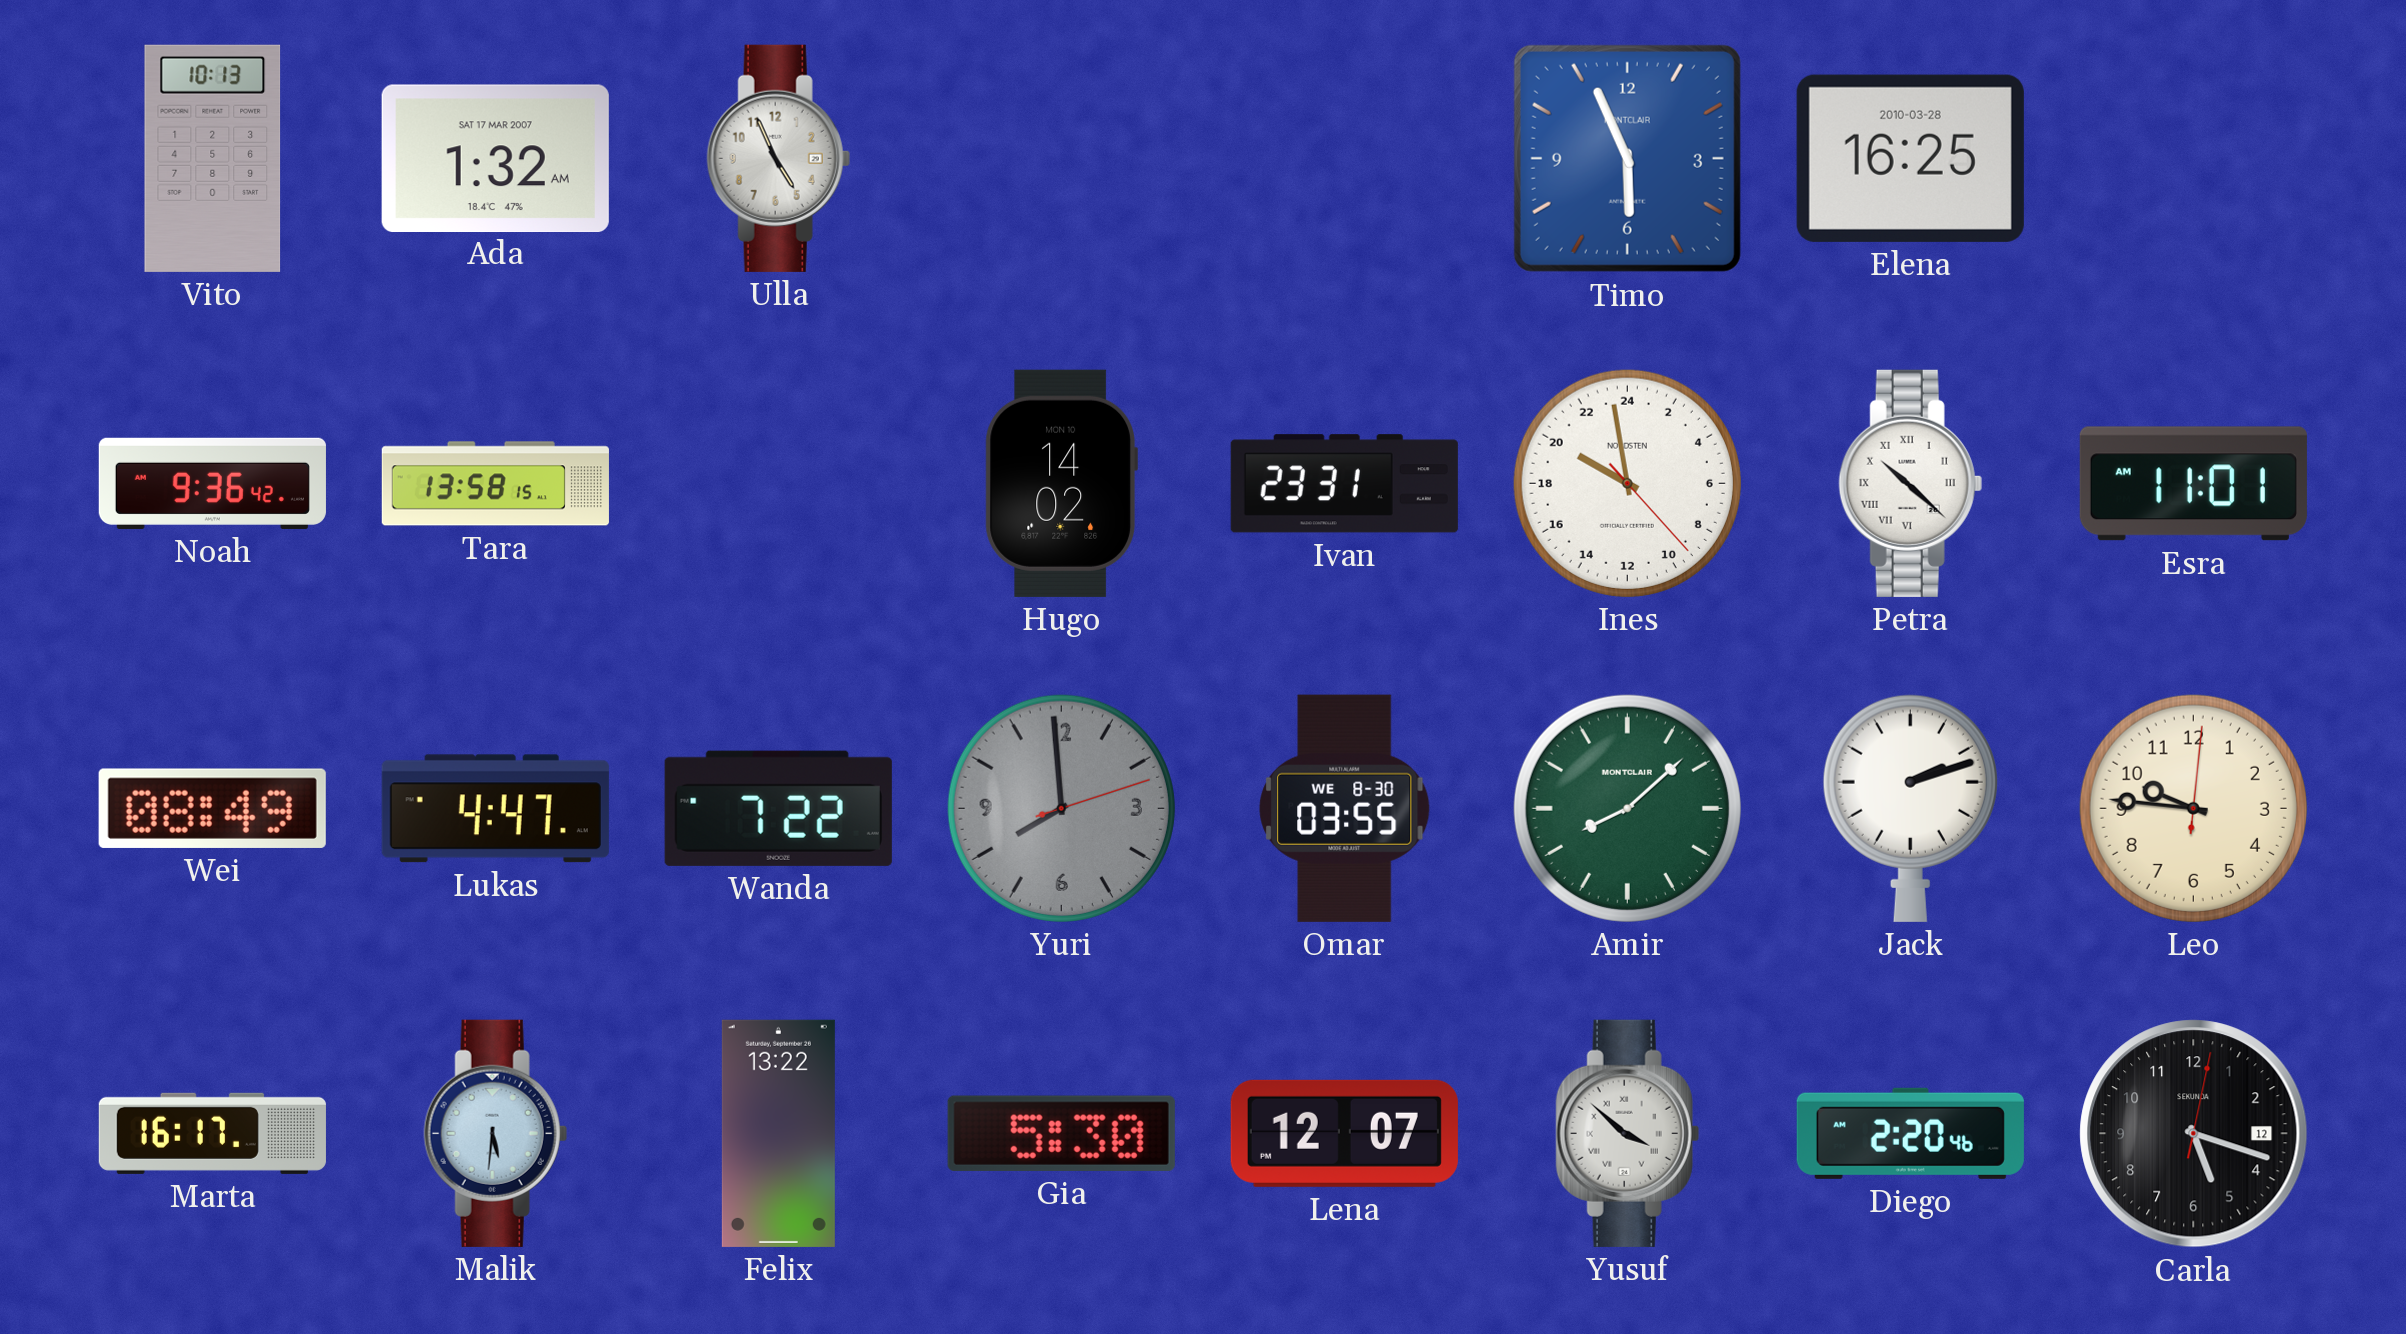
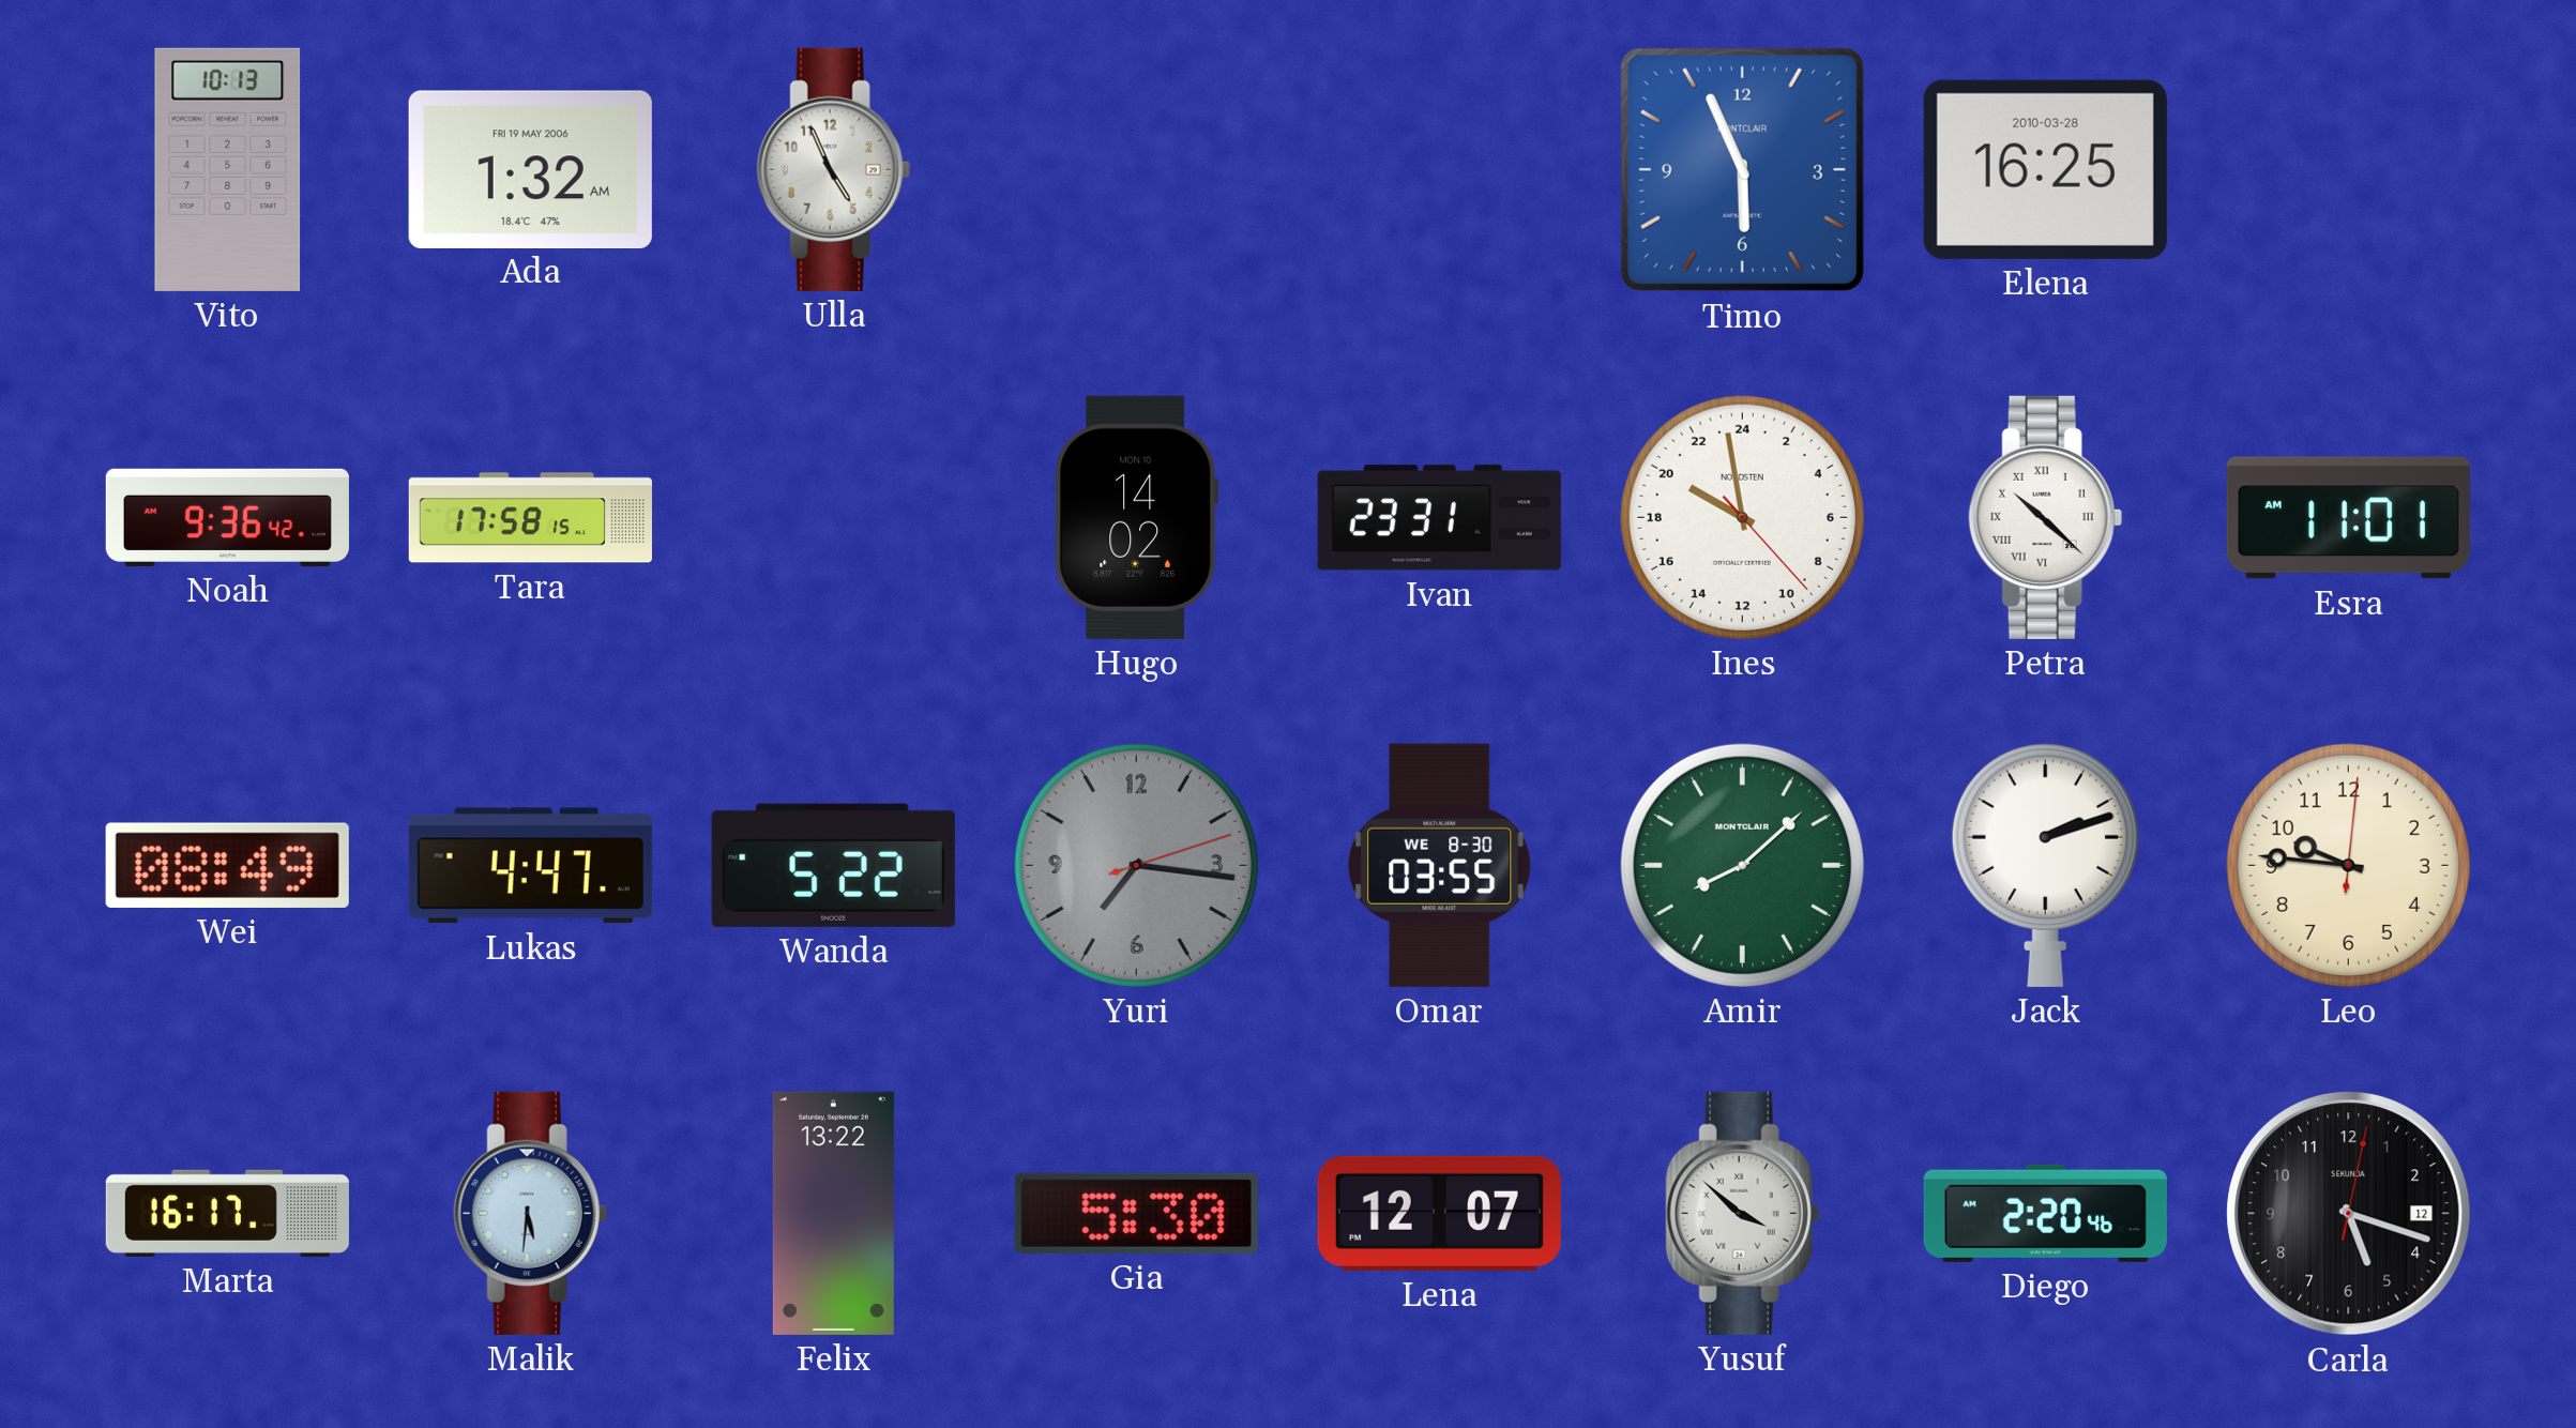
Ada date: SAT 17 MAR 2007 -> FRI 19 MAY 2006
Tara: 13:58 -> 17:58
Wanda: 7:22 -> 5:22
Yuri: 7:59 -> 7:16
